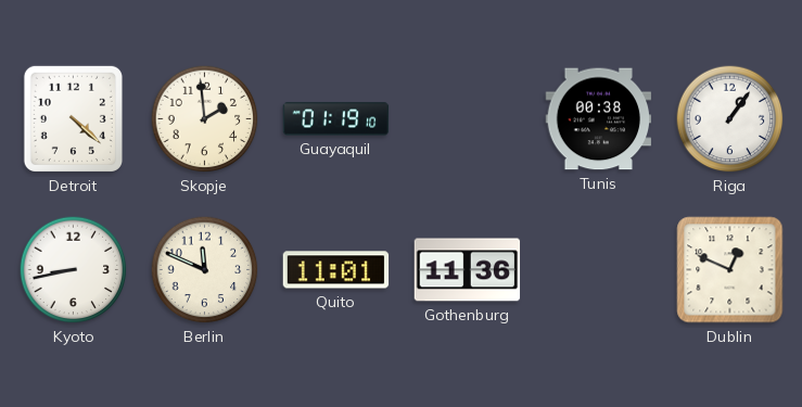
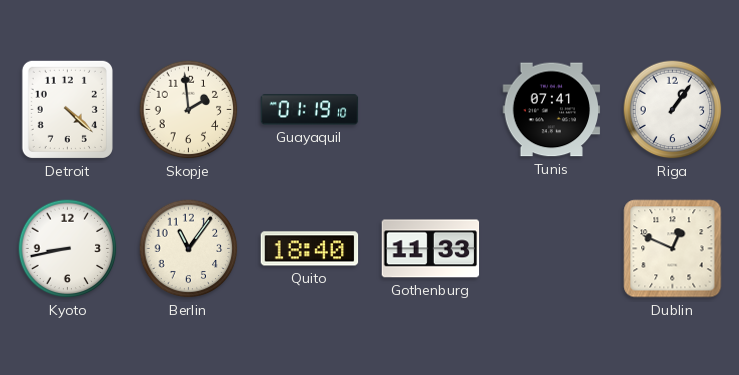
Tunis: 00:38 -> 07:41
Berlin: 11:49 -> 11:06
Quito: 11:01 -> 18:40
Gothenburg: 11:36 -> 11:33
